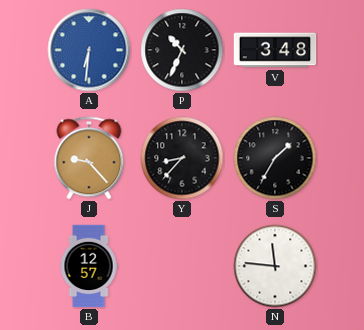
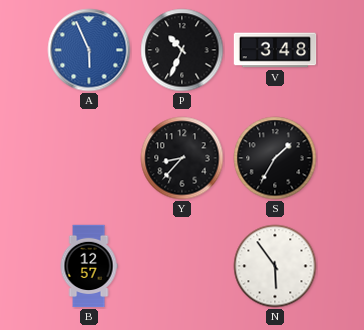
A: 6:31 -> 5:56
J: 9:23 -> none
N: 11:46 -> 5:54
